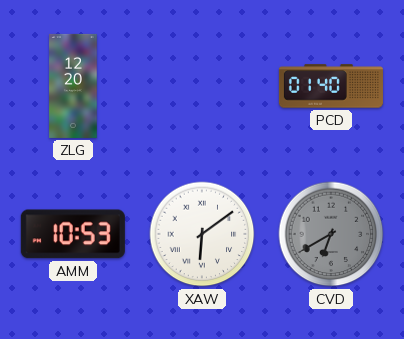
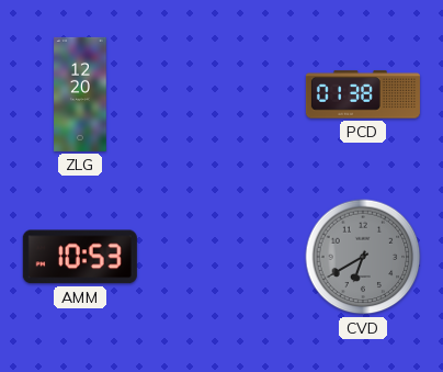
PCD: 01:40 -> 01:38
XAW: 6:09 -> none
